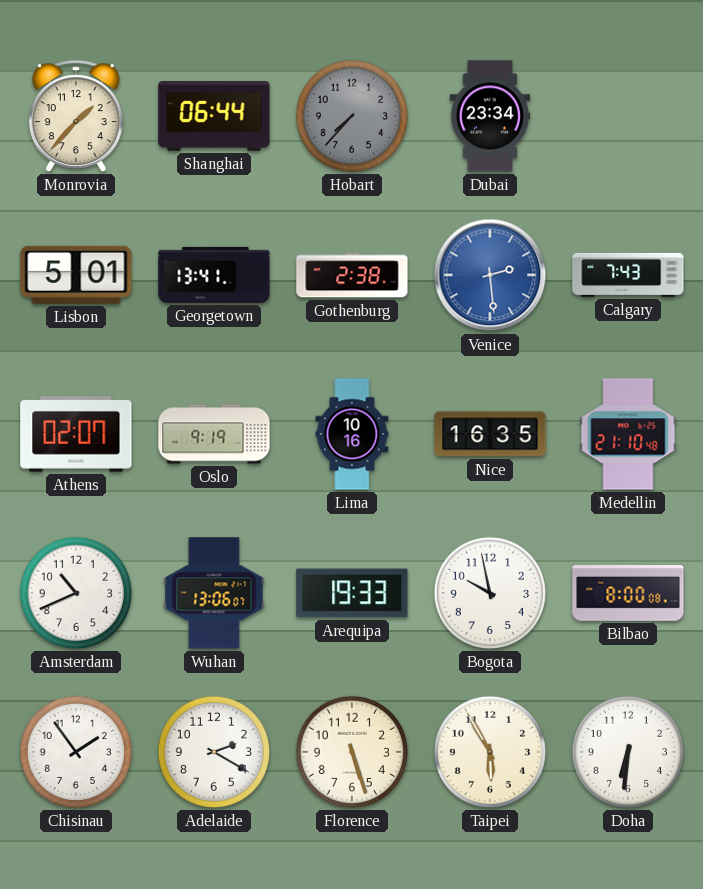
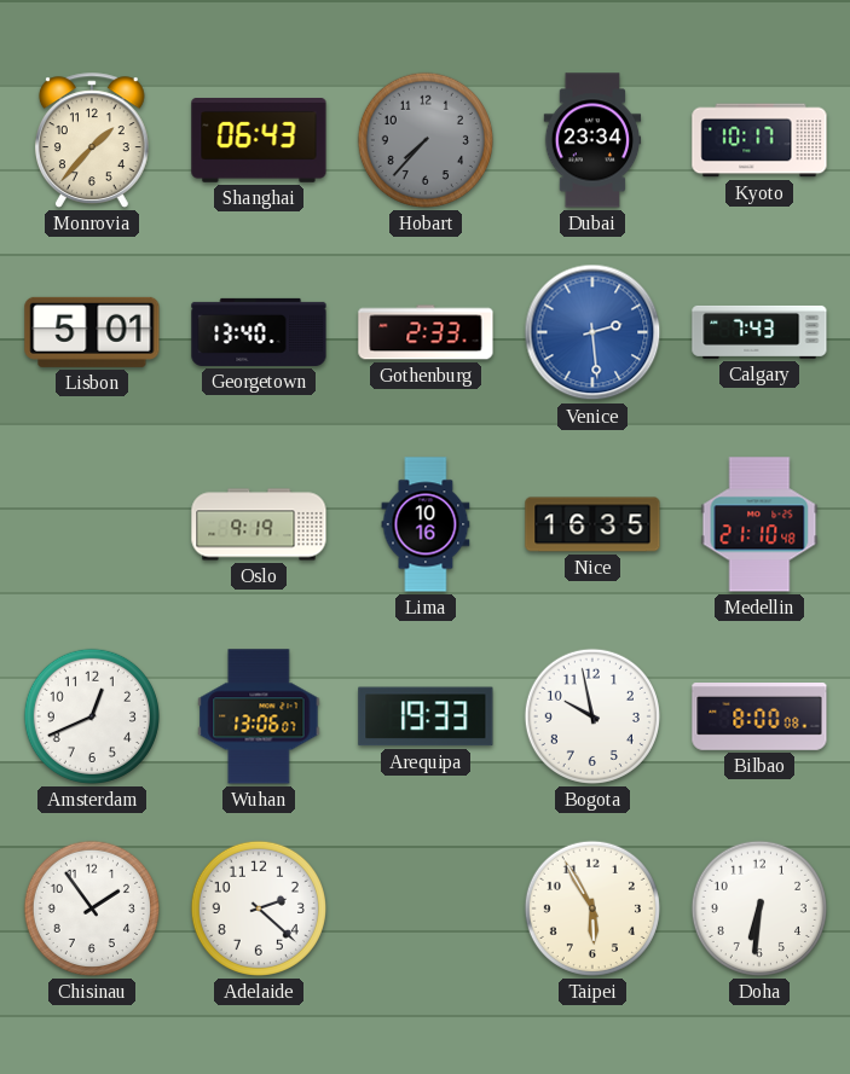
Shanghai: 06:44 -> 06:43
Kyoto: none -> 10:17
Georgetown: 13:41 -> 13:40
Gothenburg: 2:38 -> 2:33
Athens: 02:07 -> none
Amsterdam: 10:41 -> 12:41
Adelaide: 2:20 -> 2:22
Florence: 5:27 -> none
